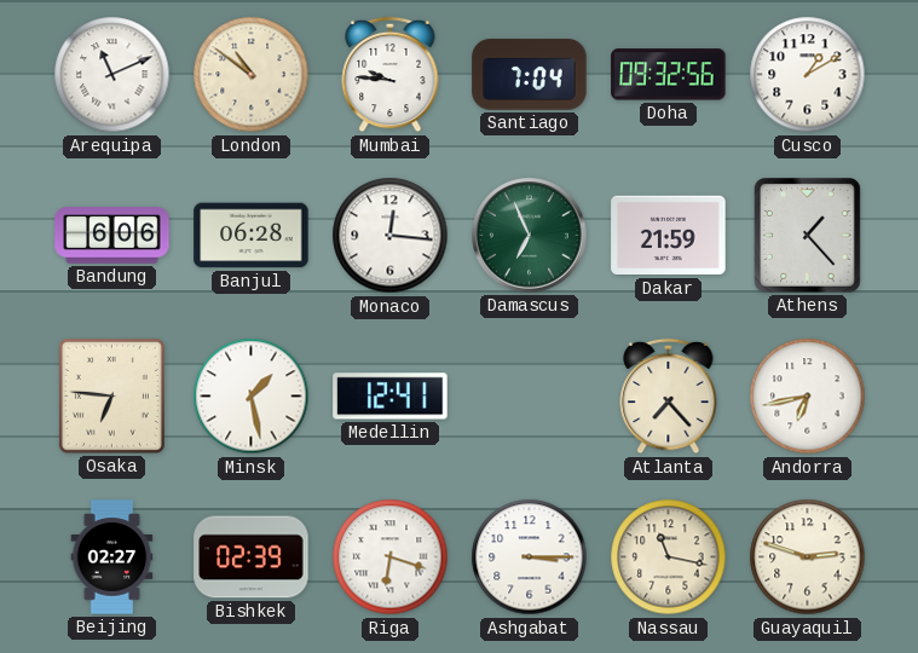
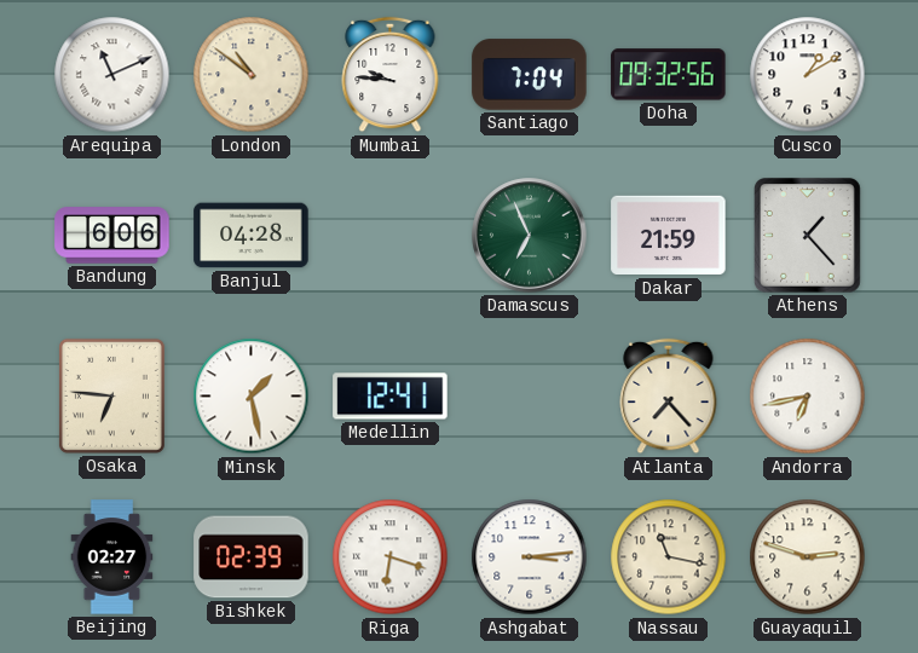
Banjul: 06:28 -> 04:28
Monaco: 12:16 -> none
Ashgabat: 3:15 -> 3:14
